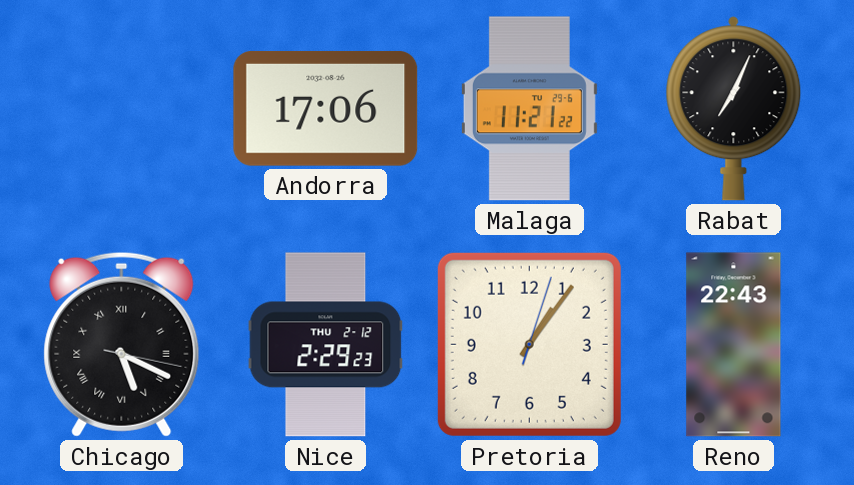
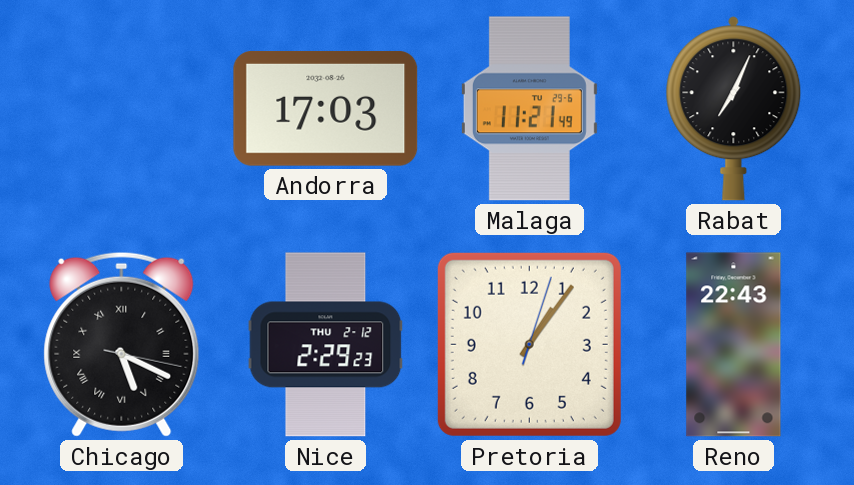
Andorra: 17:06 -> 17:03
Malaga: 11:21:22 -> 11:21:49
